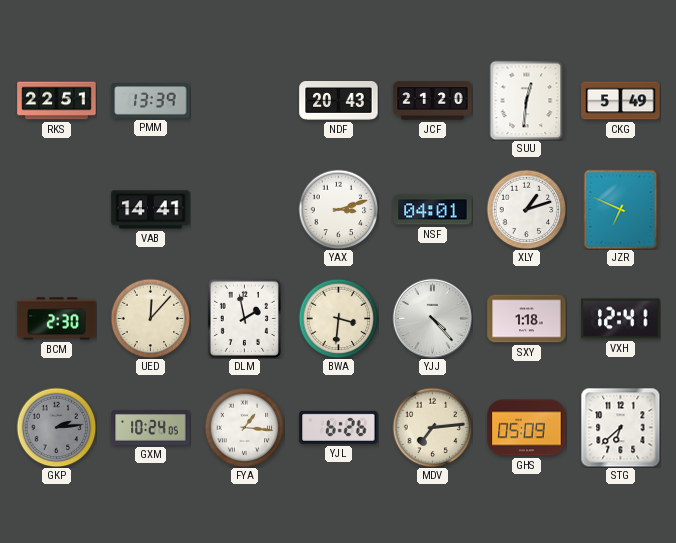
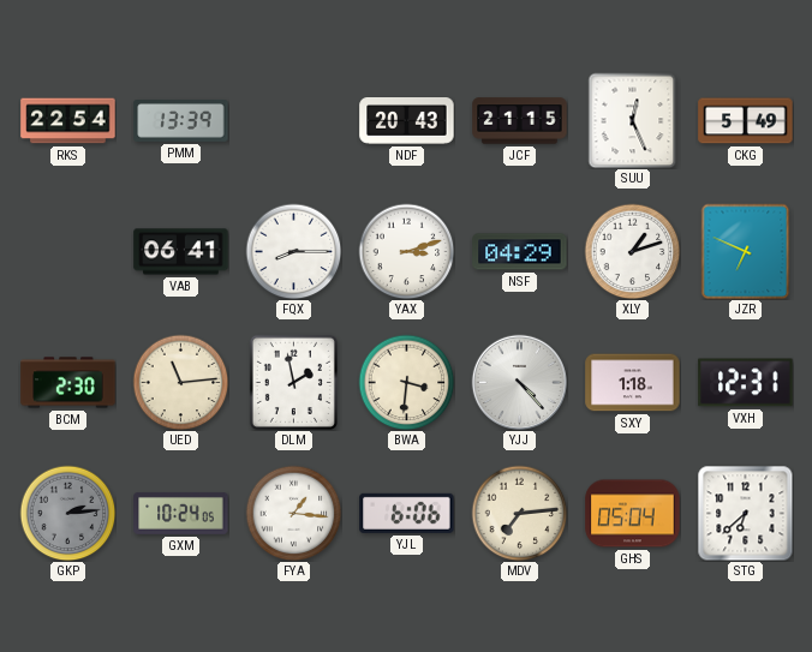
RKS: 22:51 -> 22:54
JCF: 21:20 -> 21:15
SUU: 12:31 -> 12:26
VAB: 14:41 -> 06:41
FQX: none -> 8:15
NSF: 04:01 -> 04:29
UED: 12:07 -> 11:14
VXH: 12:41 -> 12:31
YJL: 6:26 -> 6:06
GHS: 05:09 -> 05:04
